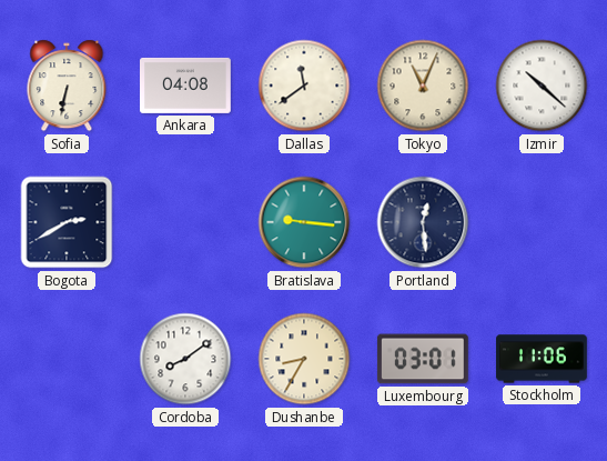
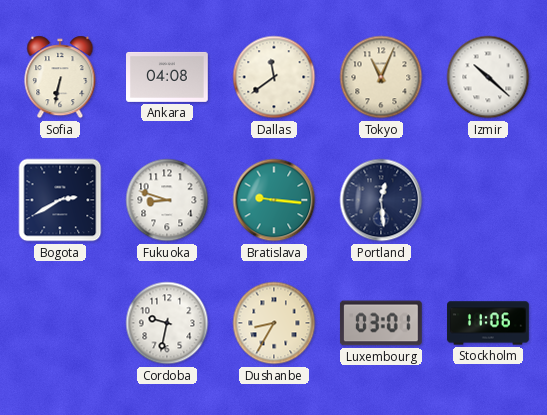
Fukuoka: none -> 8:48
Cordoba: 8:09 -> 9:32
